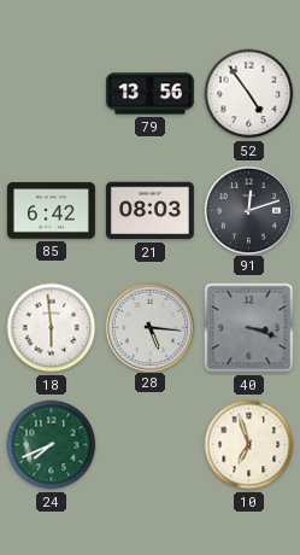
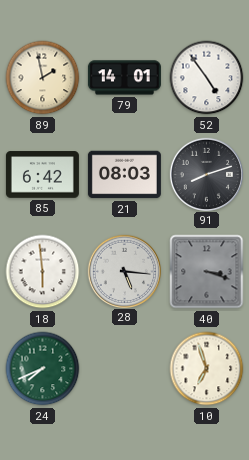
89: none -> 1:58
79: 13:56 -> 14:01
91: 12:12 -> 8:12
